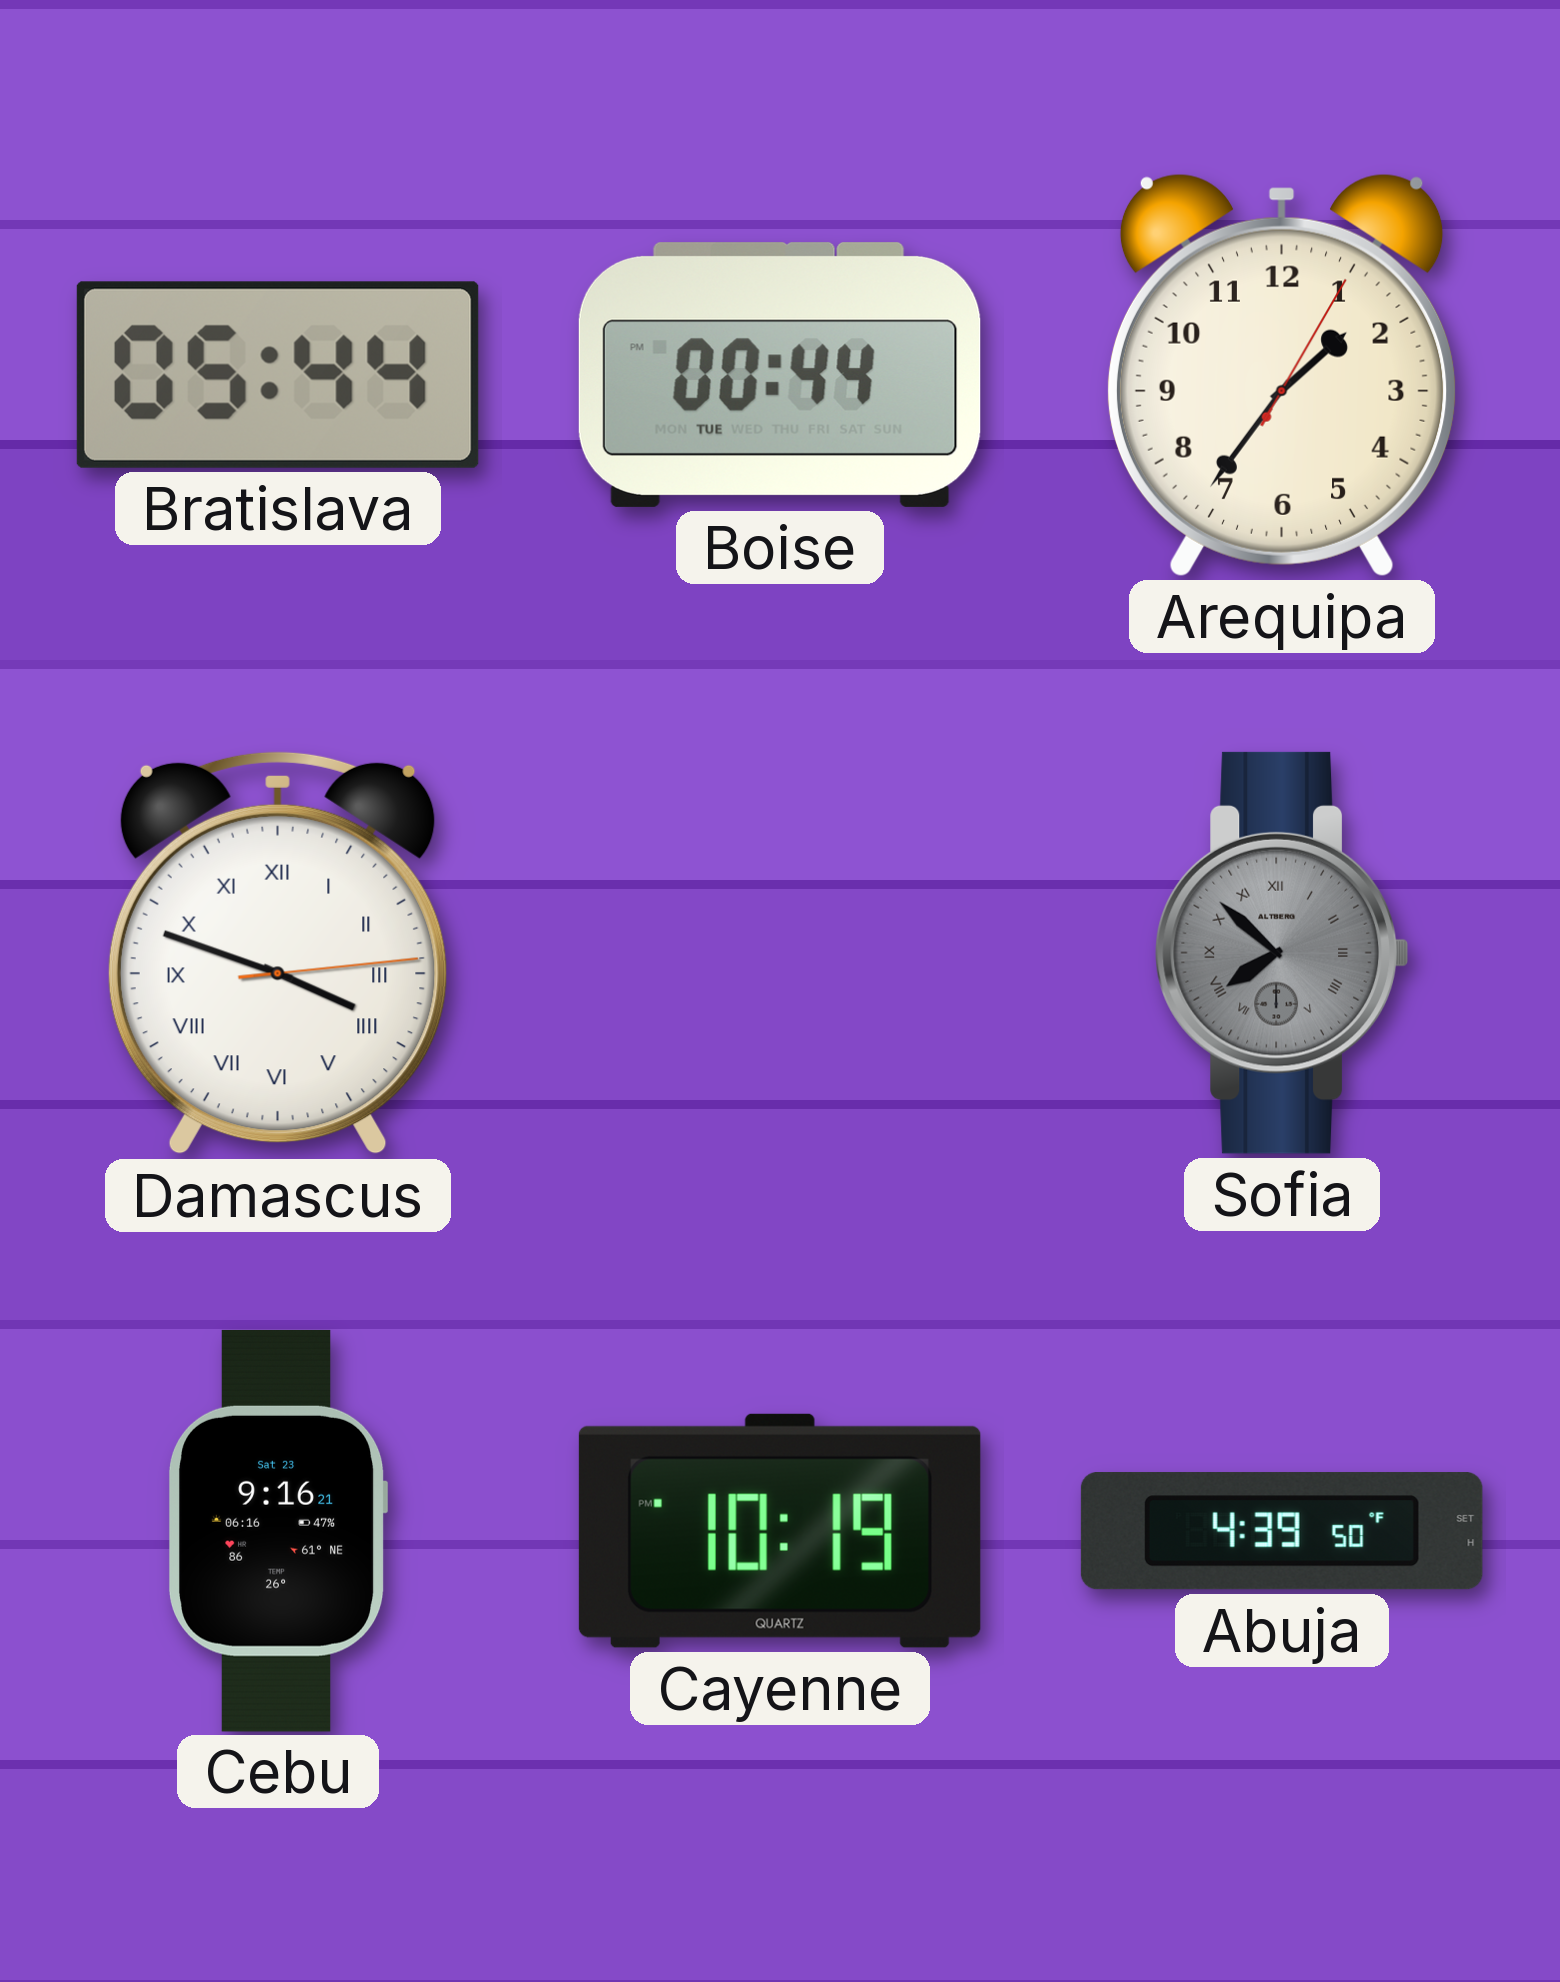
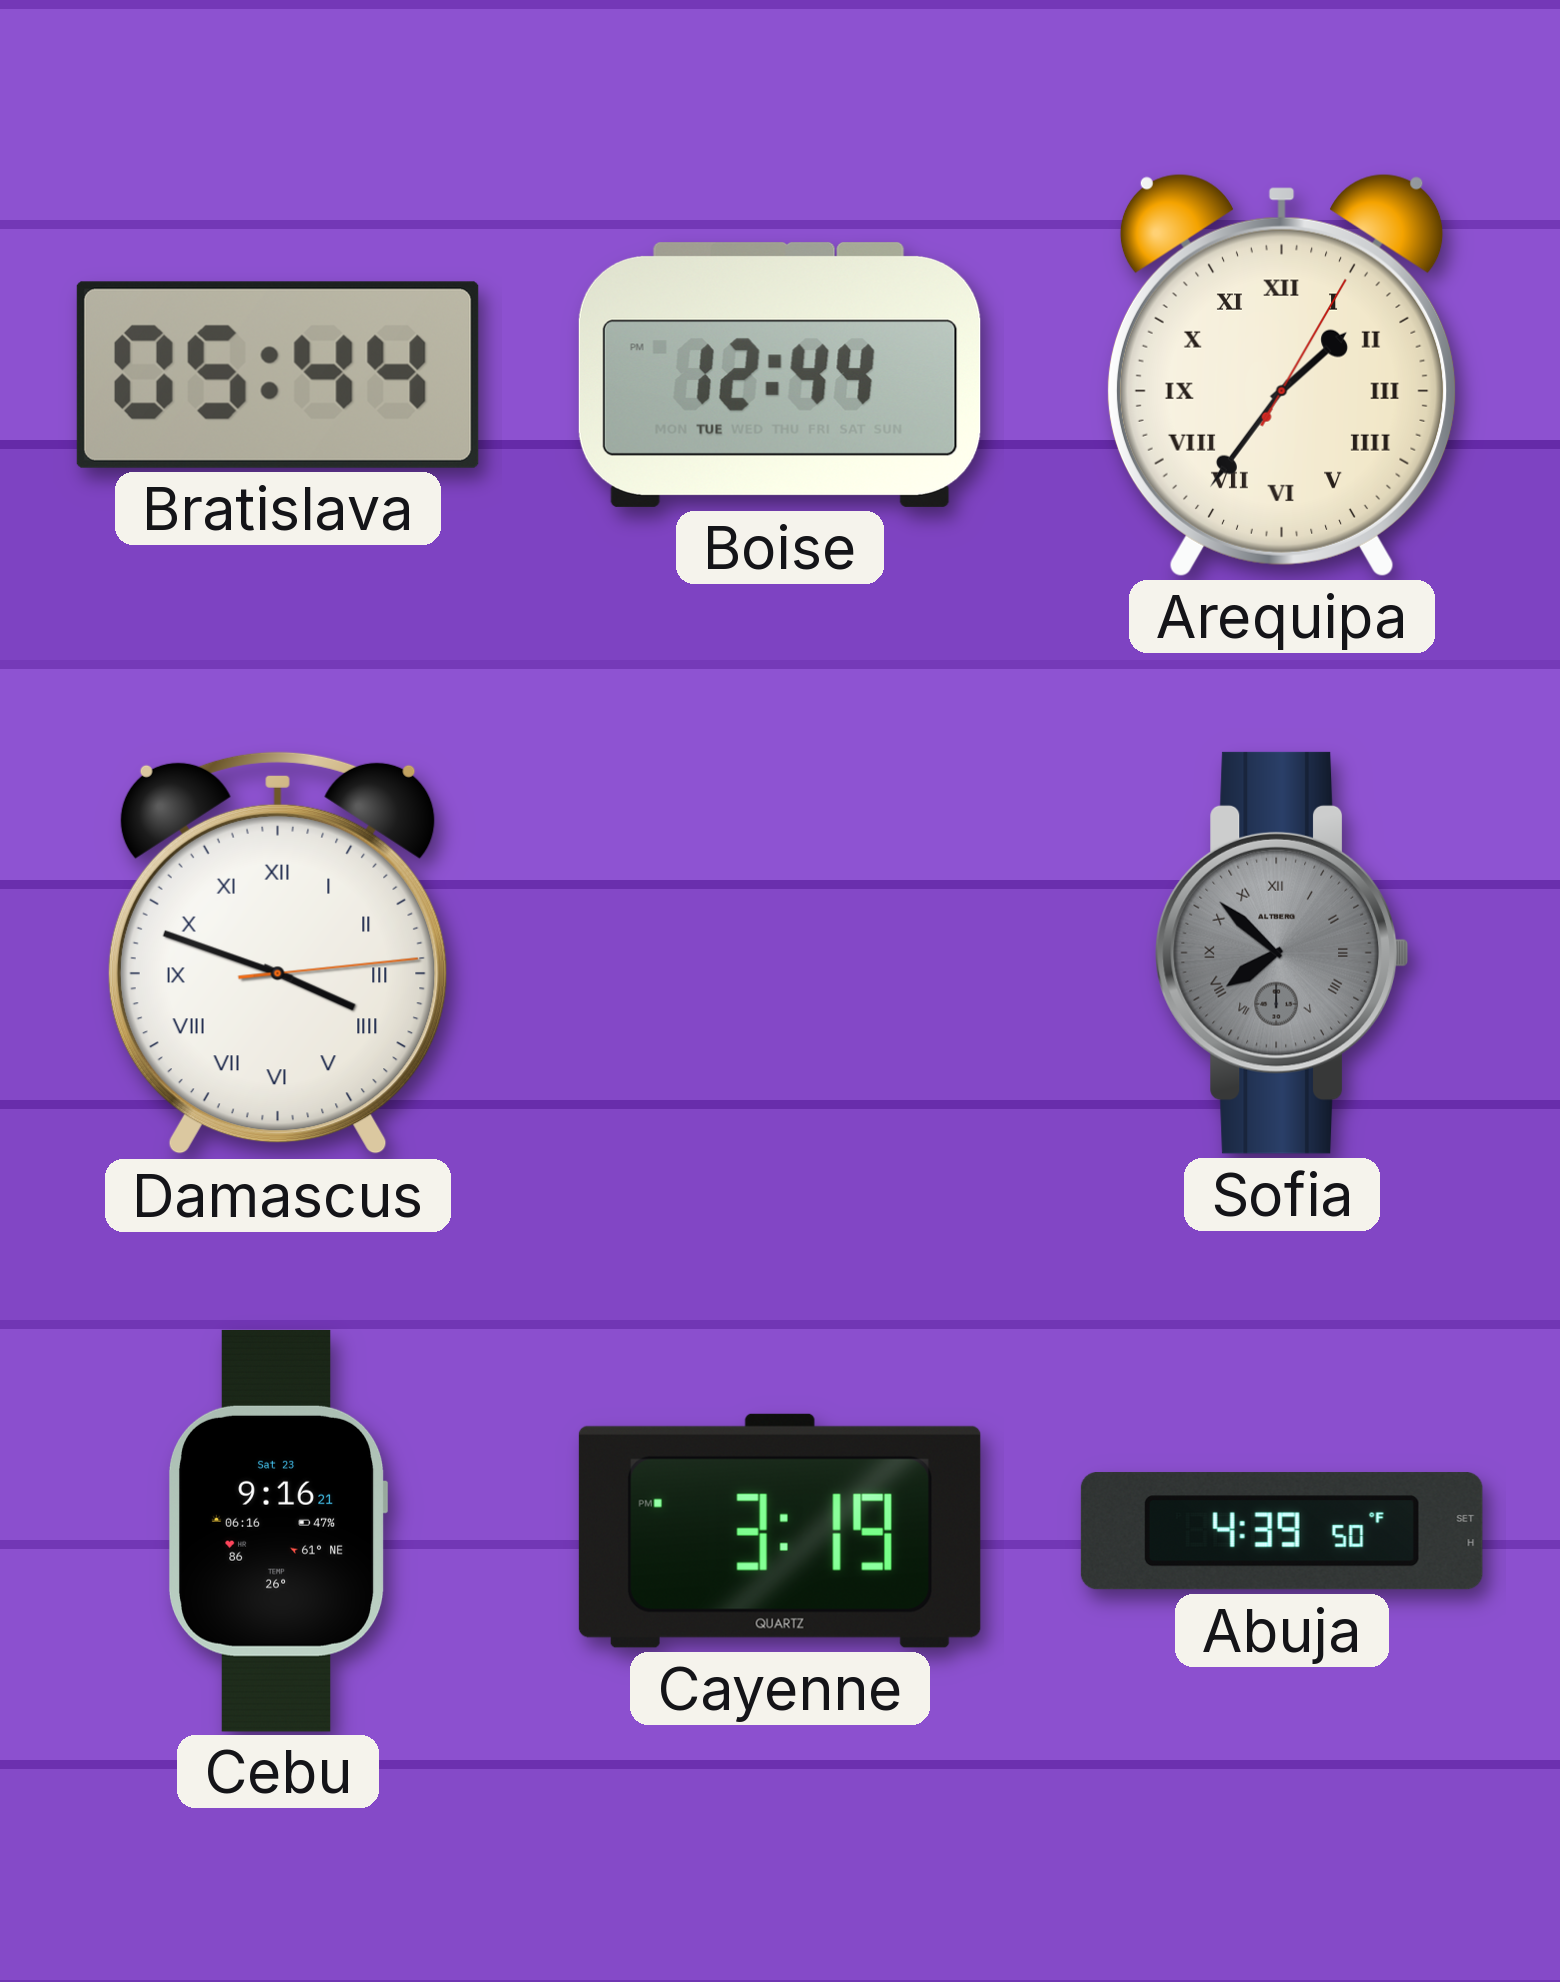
Boise: 00:44 -> 12:44
Arequipa numerals: Arabic -> Roman
Cayenne: 10:19 -> 3:19
